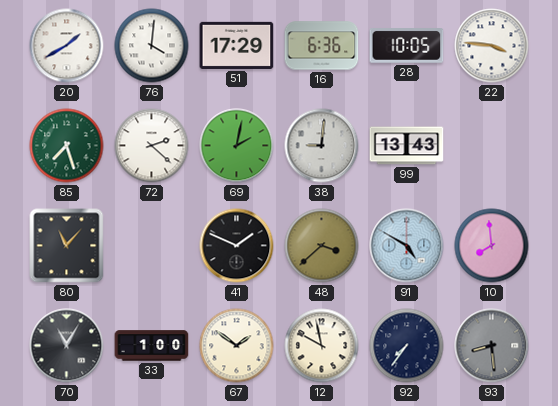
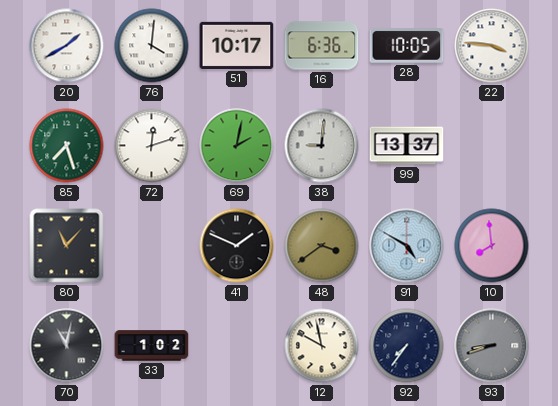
51: 17:29 -> 10:17
72: 2:22 -> 12:12
99: 13:43 -> 13:37
48: 3:38 -> 3:39
70: 11:05 -> 11:02
33: 1:00 -> 1:02
67: 1:51 -> none
93: 8:29 -> 8:42
